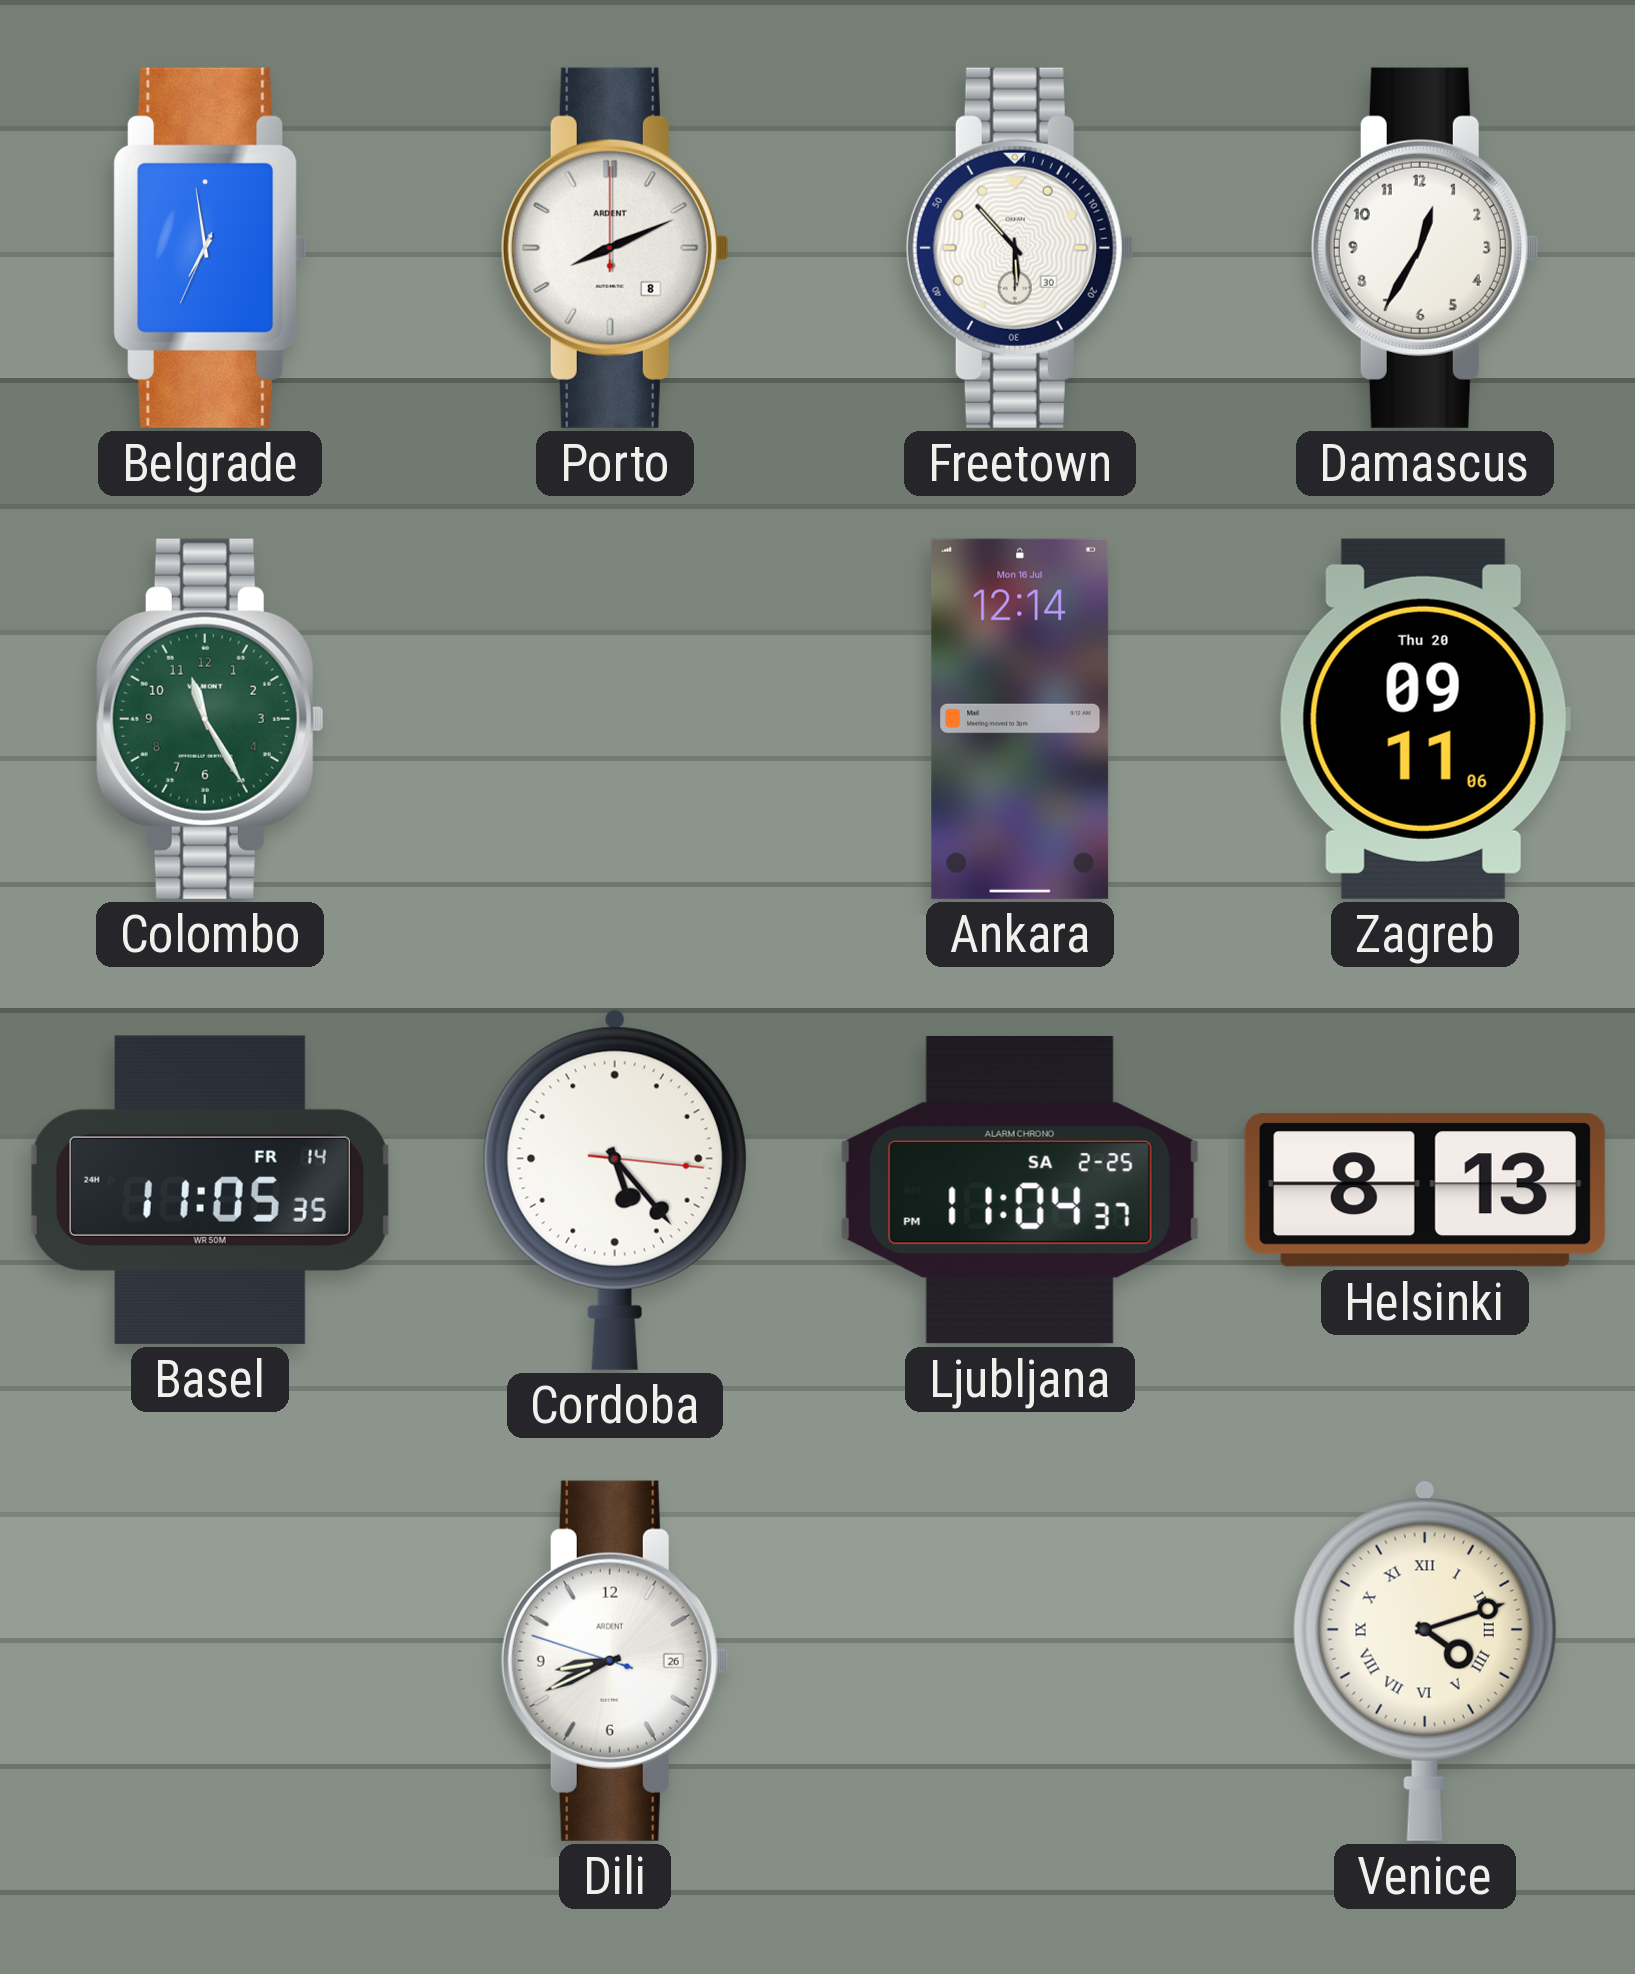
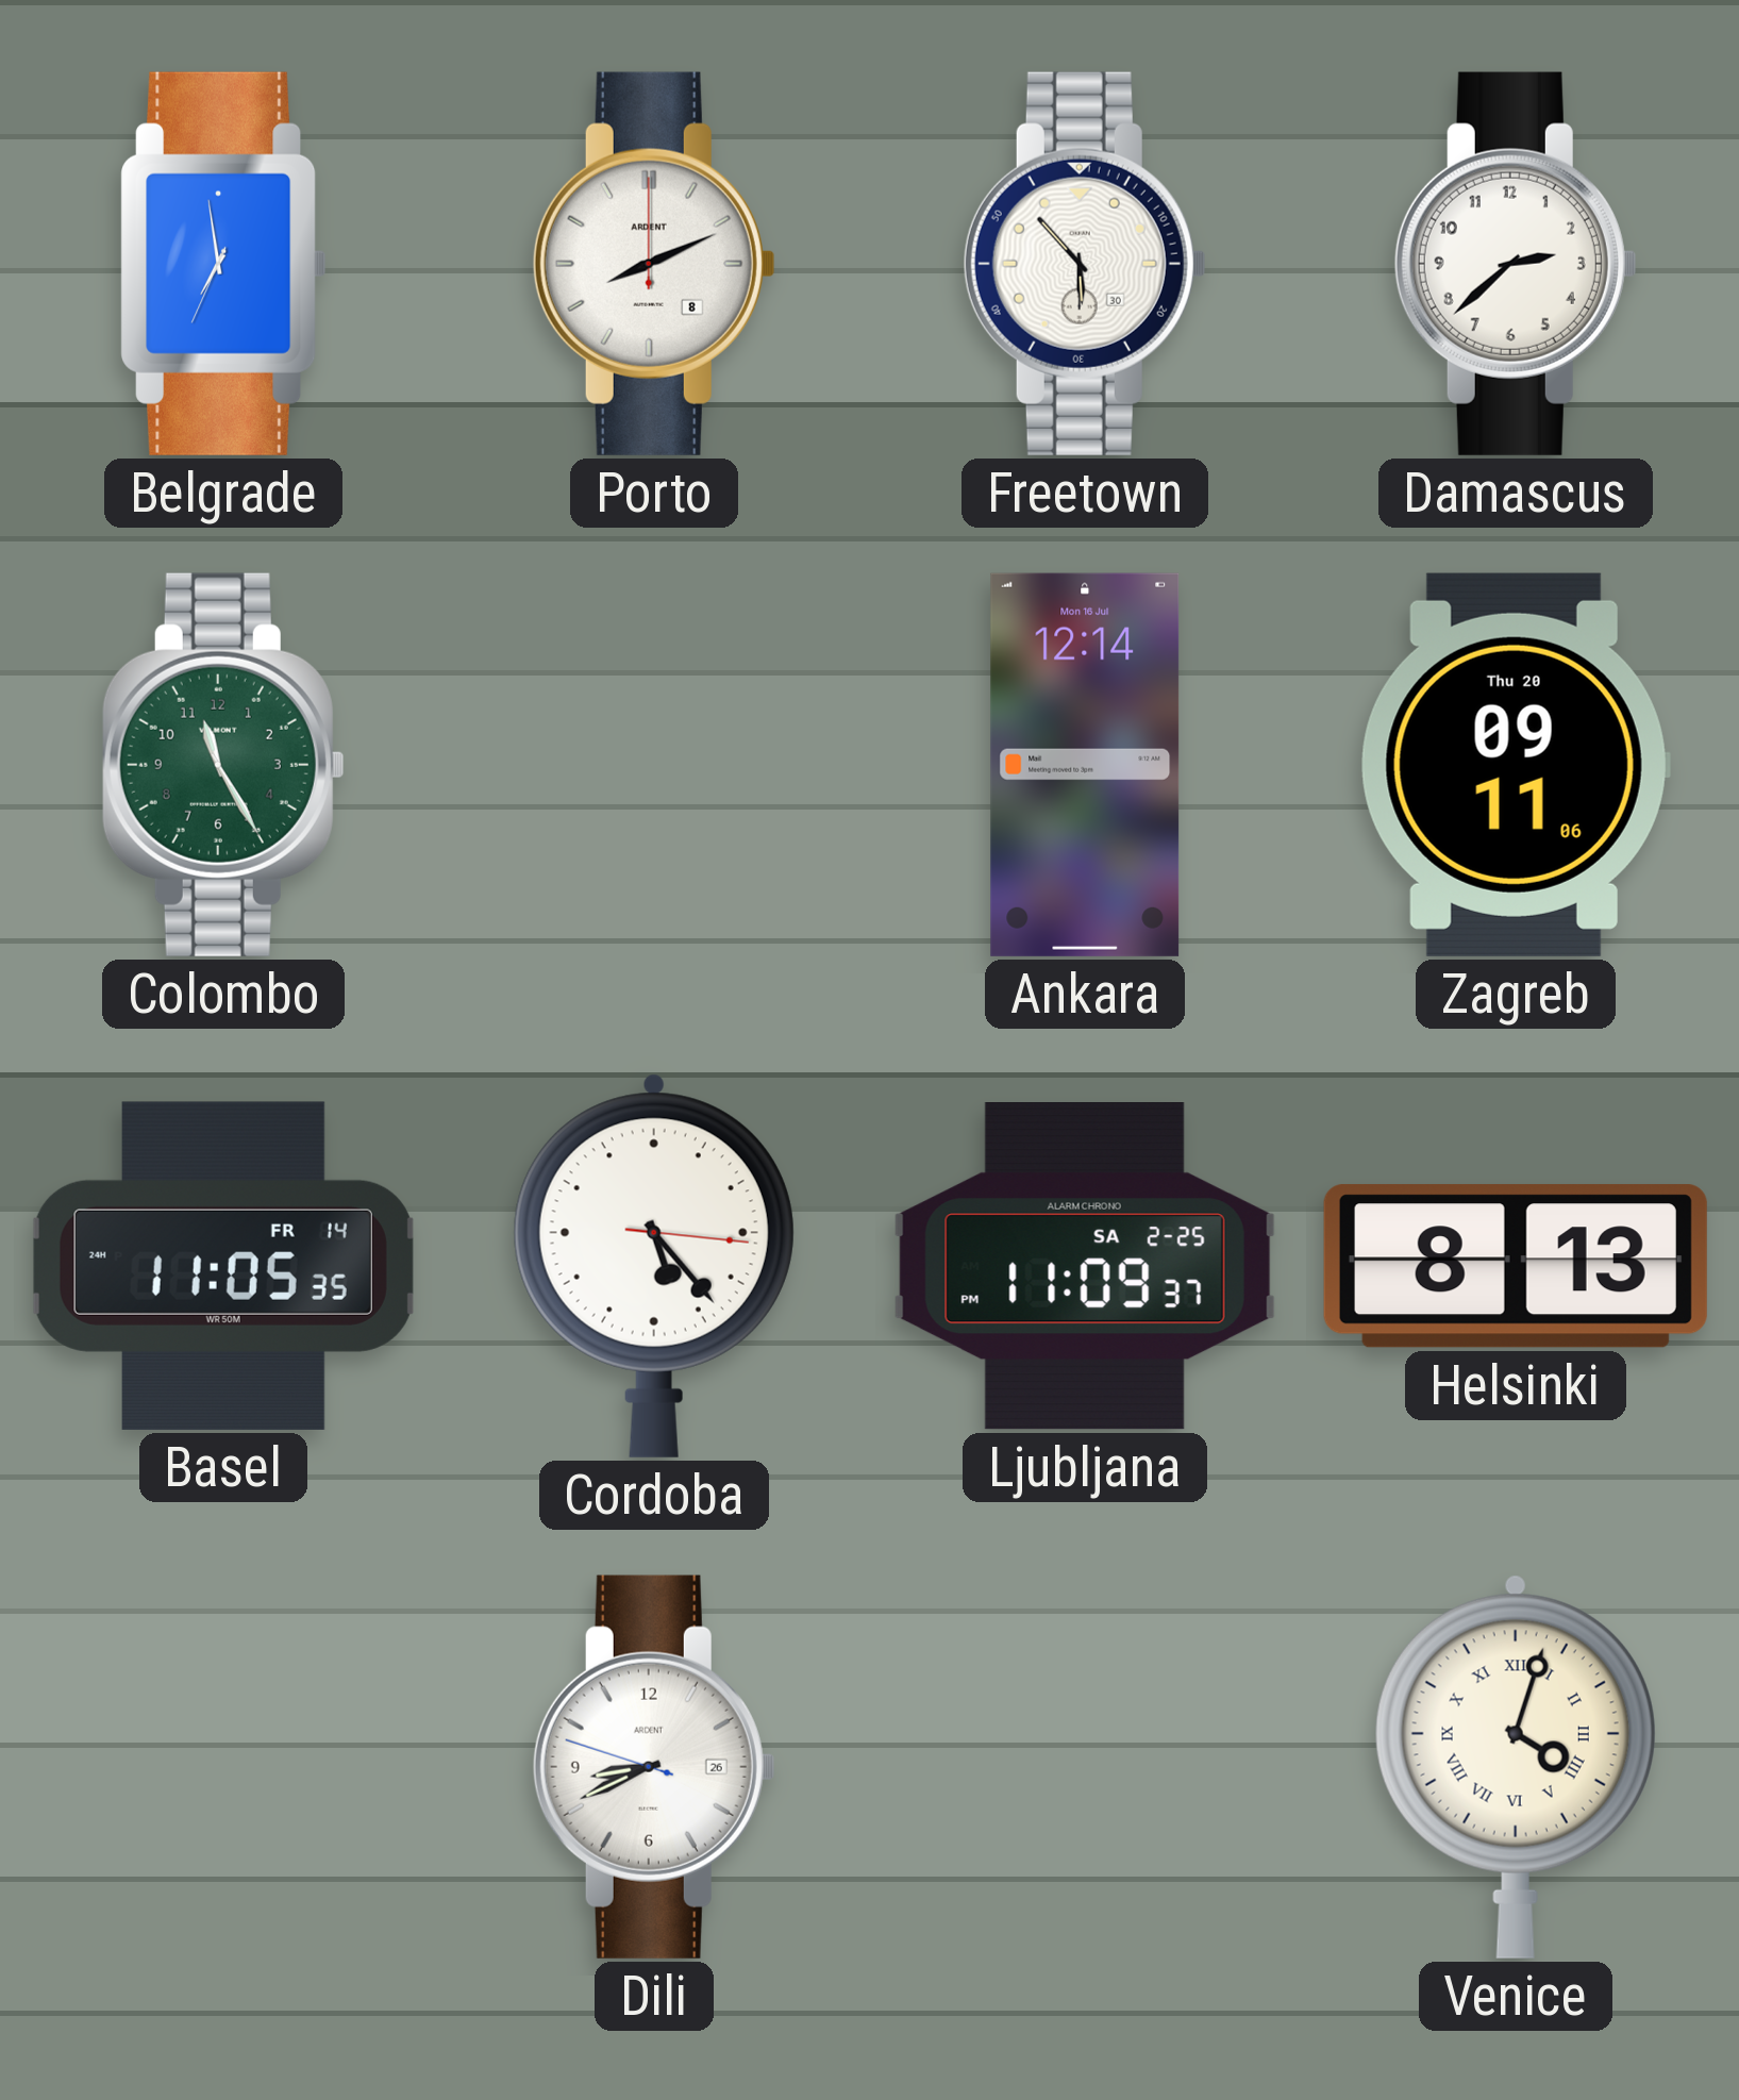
Damascus: 12:35 -> 2:38
Ljubljana: 11:04 -> 11:09
Venice: 4:12 -> 4:03
